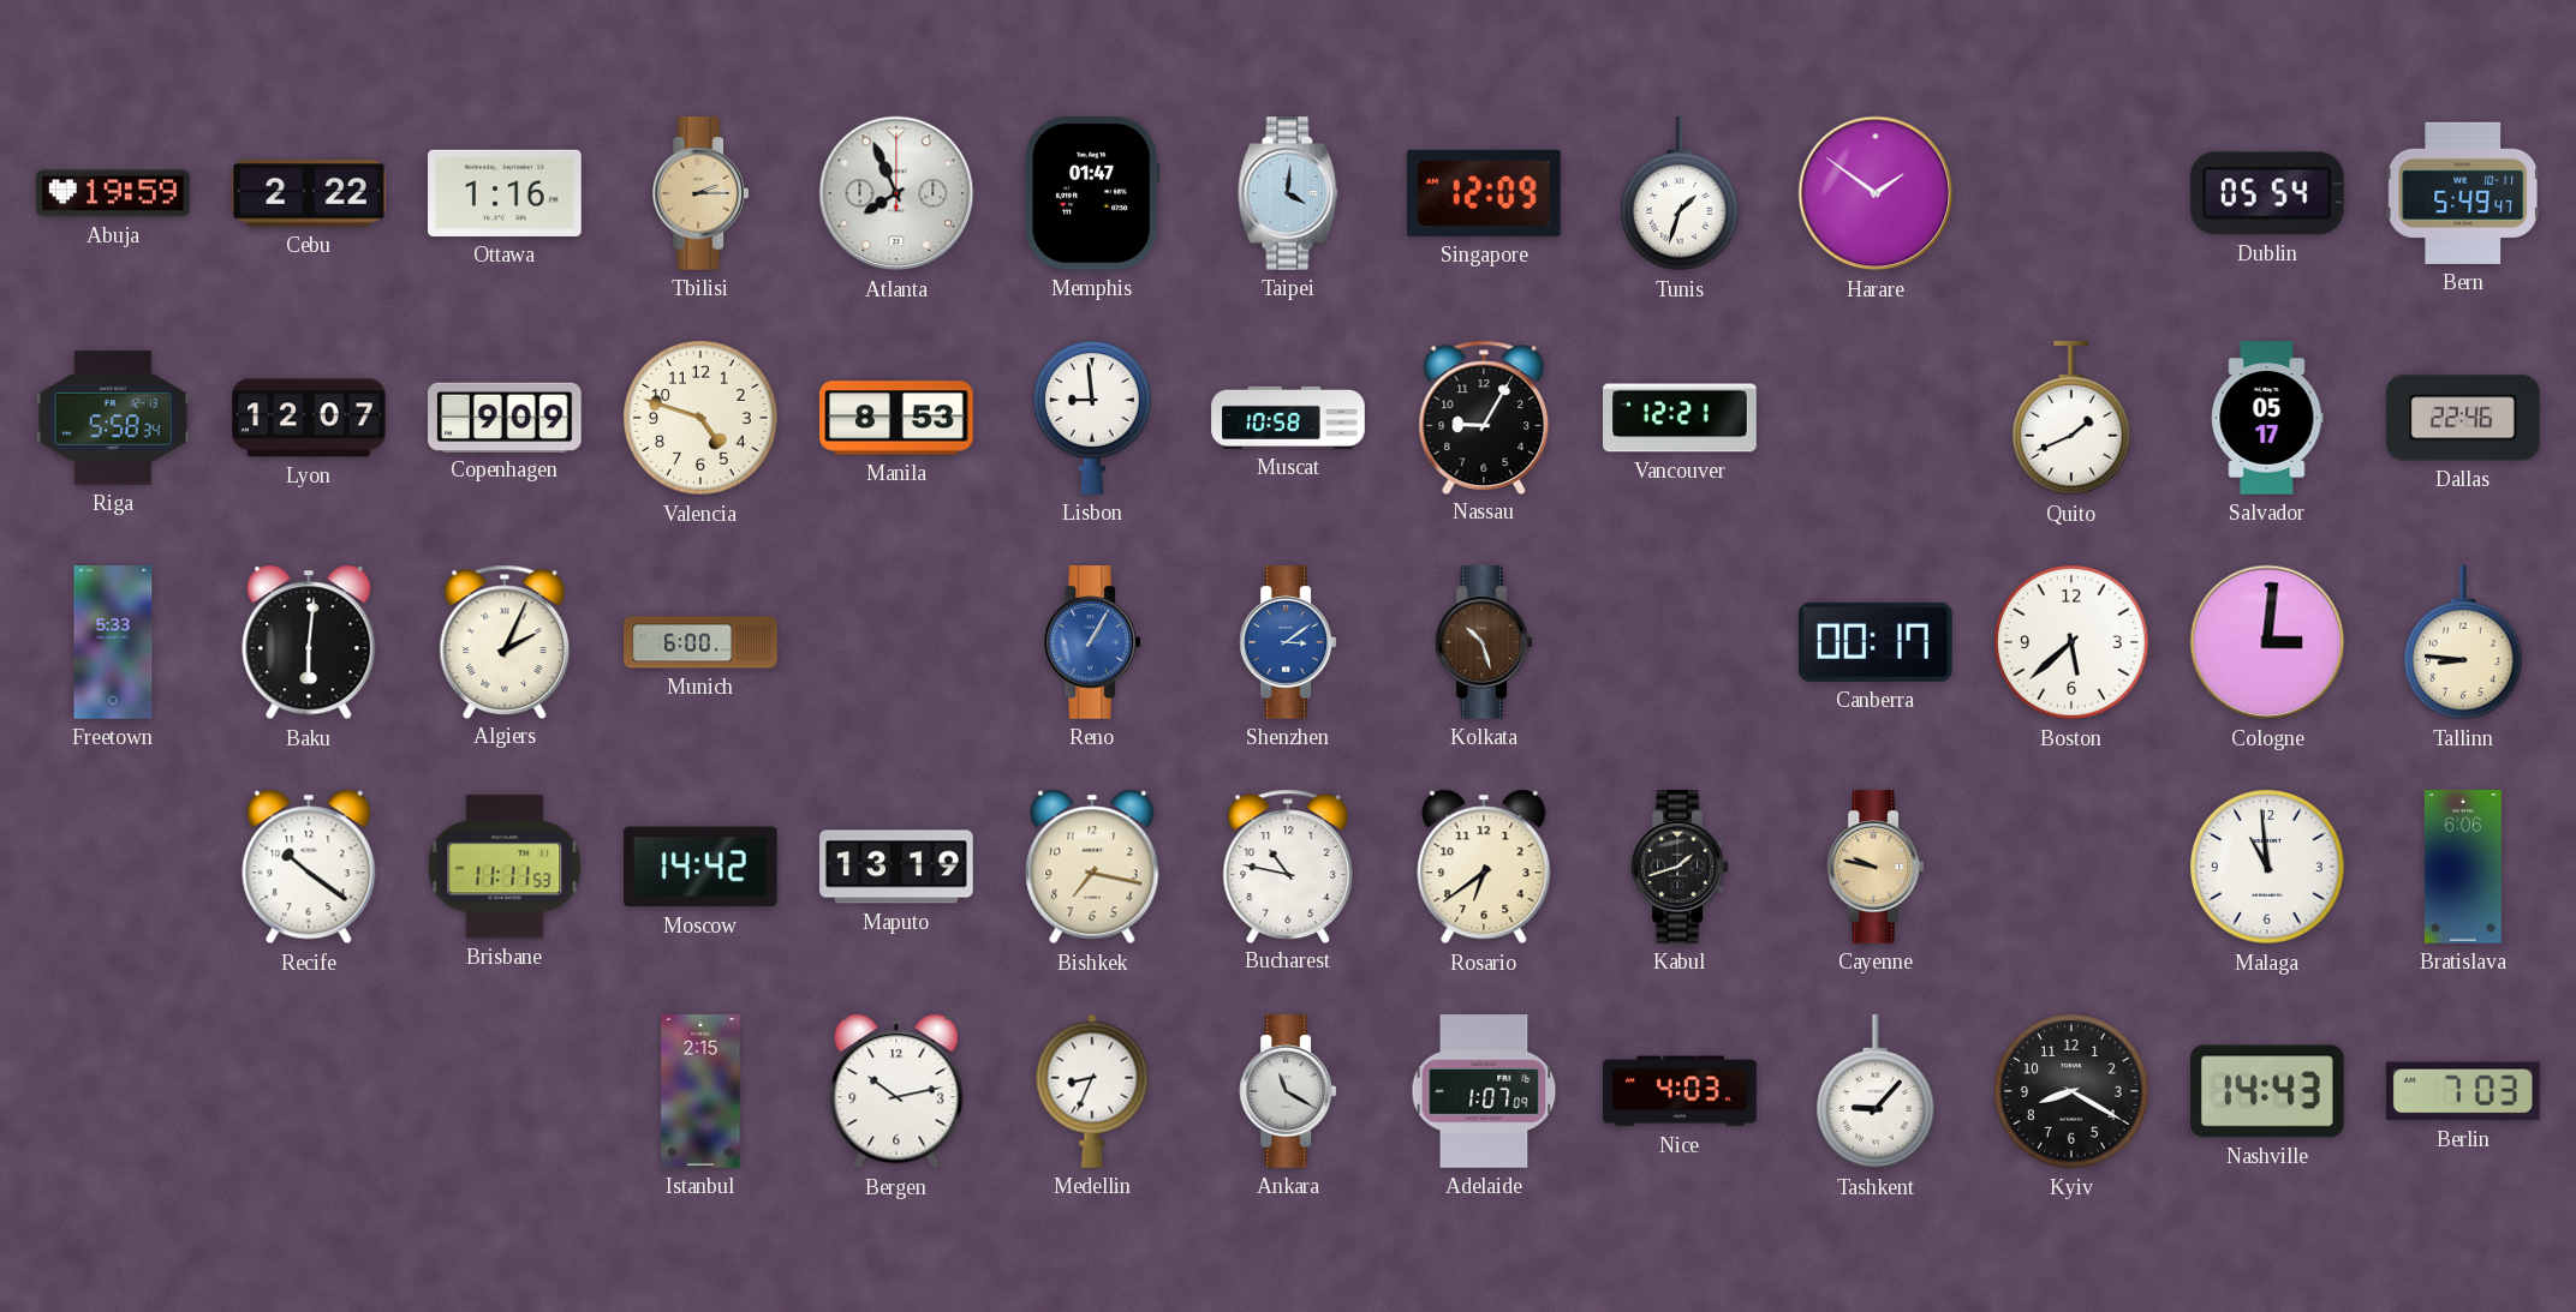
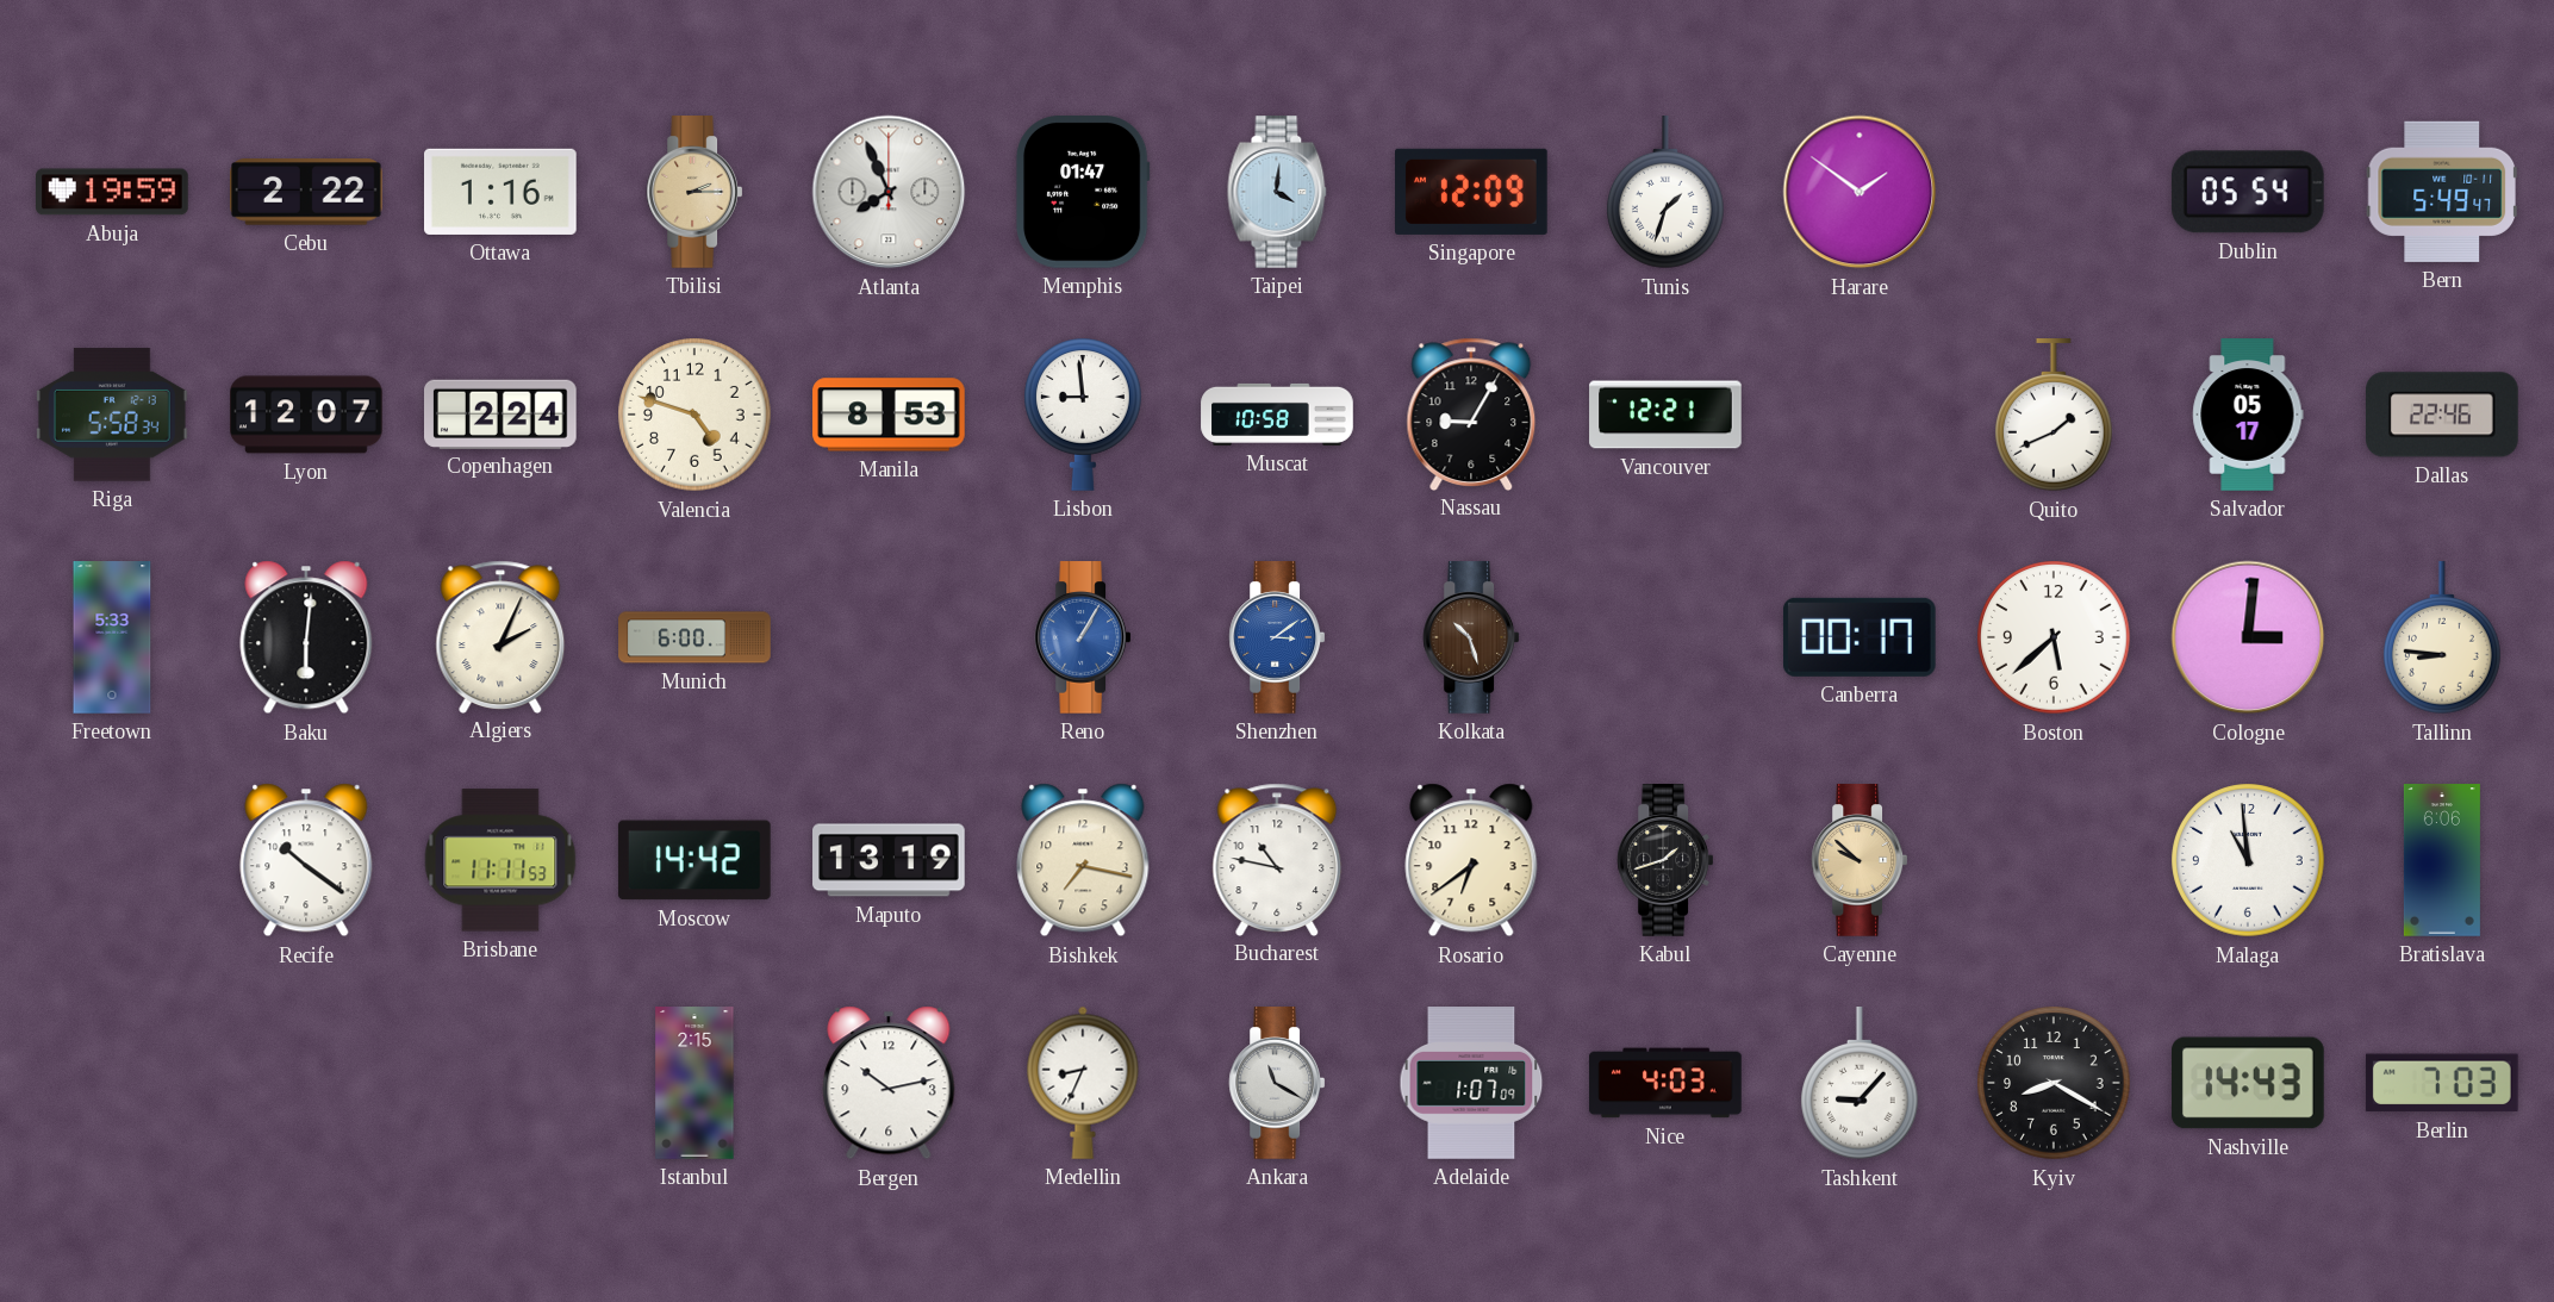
Copenhagen: 9:09 -> 2:24
Cayenne: 9:47 -> 9:52
